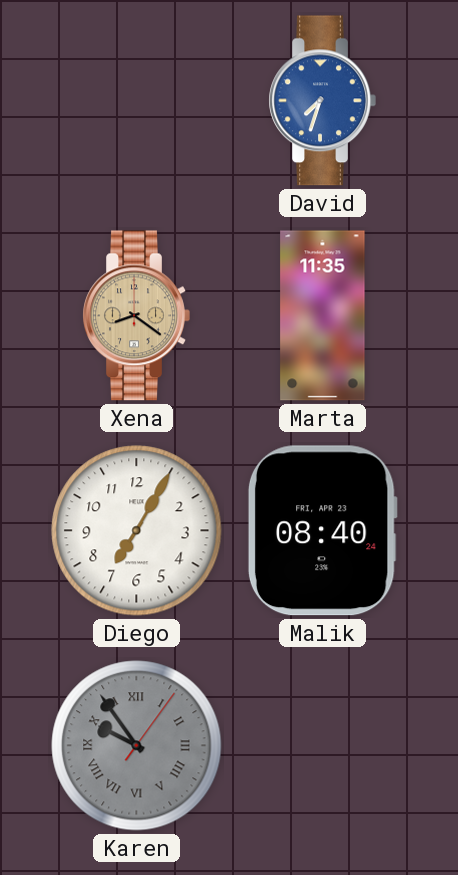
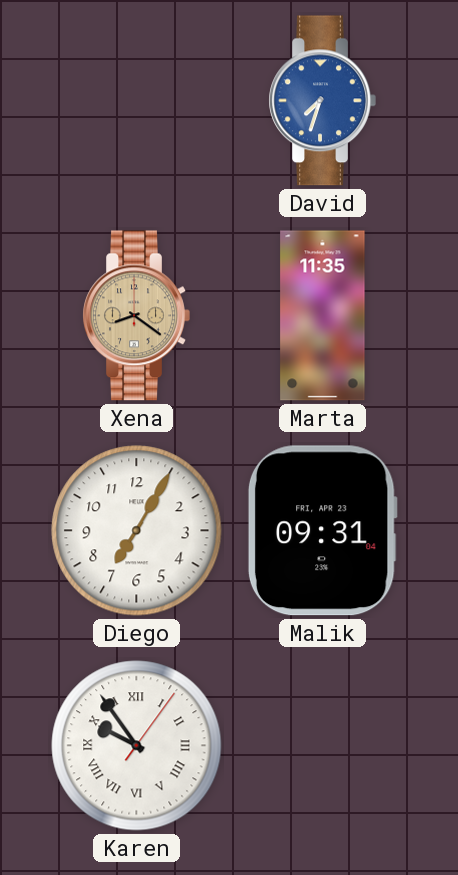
Malik: 08:40 -> 09:31
Karen dial: grey -> white
